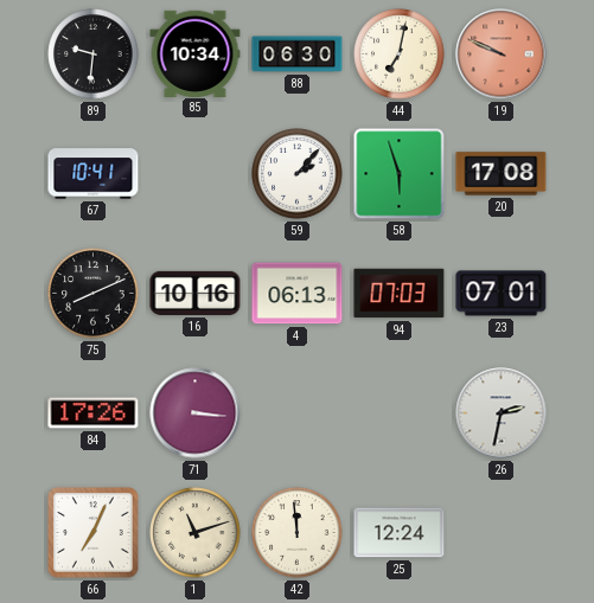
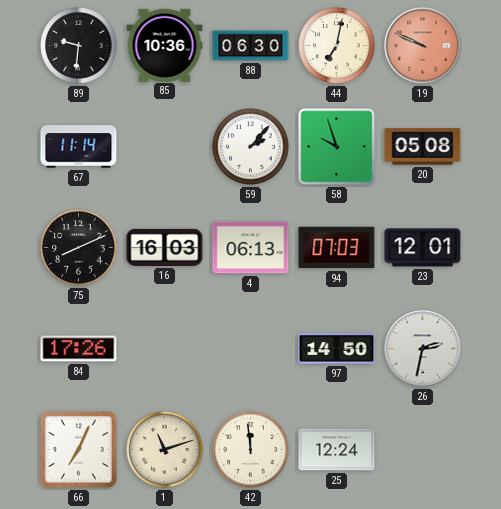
85: 10:34 -> 10:36
67: 10:41 -> 11:14
58: 5:57 -> 9:57
20: 17:08 -> 05:08
16: 10:16 -> 16:03
23: 07:01 -> 12:01
71: 3:16 -> none
97: none -> 14:50
